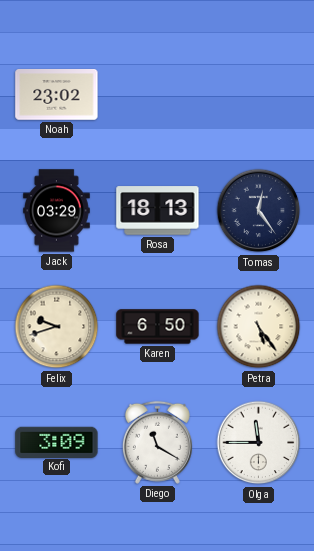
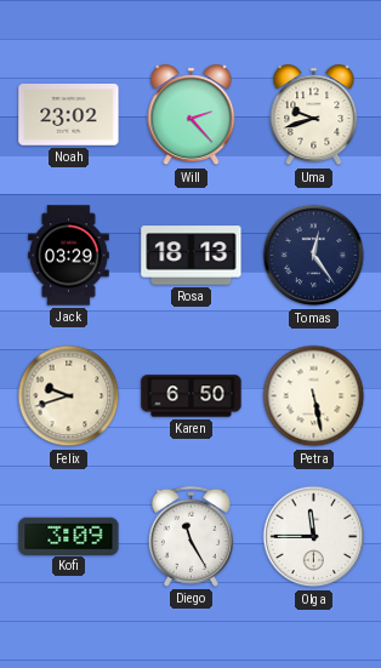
Will: none -> 2:23
Uma: none -> 9:42
Petra: 5:24 -> 5:28
Diego: 11:20 -> 11:25
